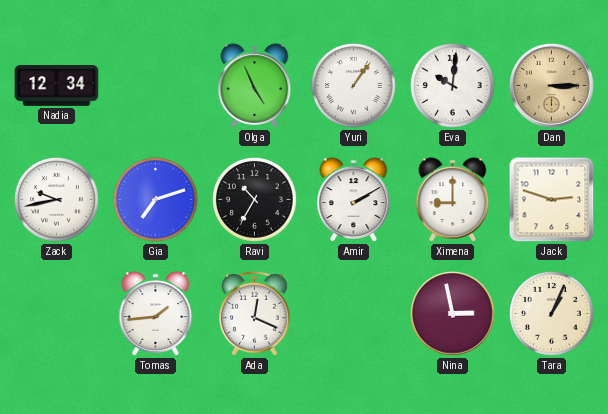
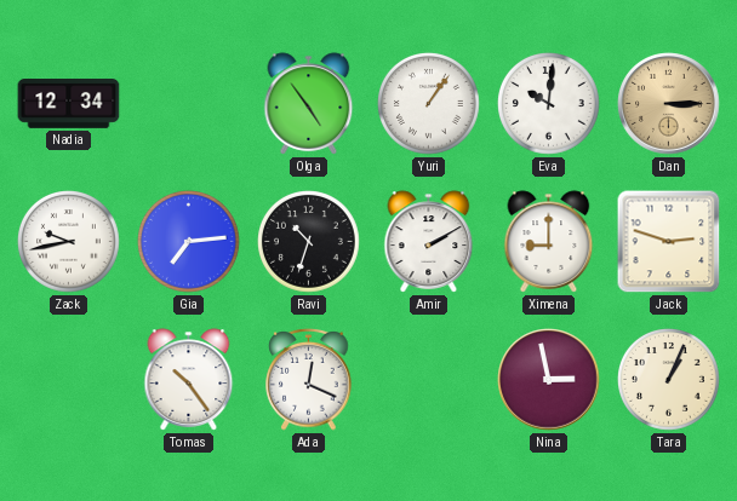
Olga: 4:56 -> 4:54
Gia: 7:12 -> 7:14
Ravi: 10:35 -> 10:33
Tomas: 1:44 -> 10:24
